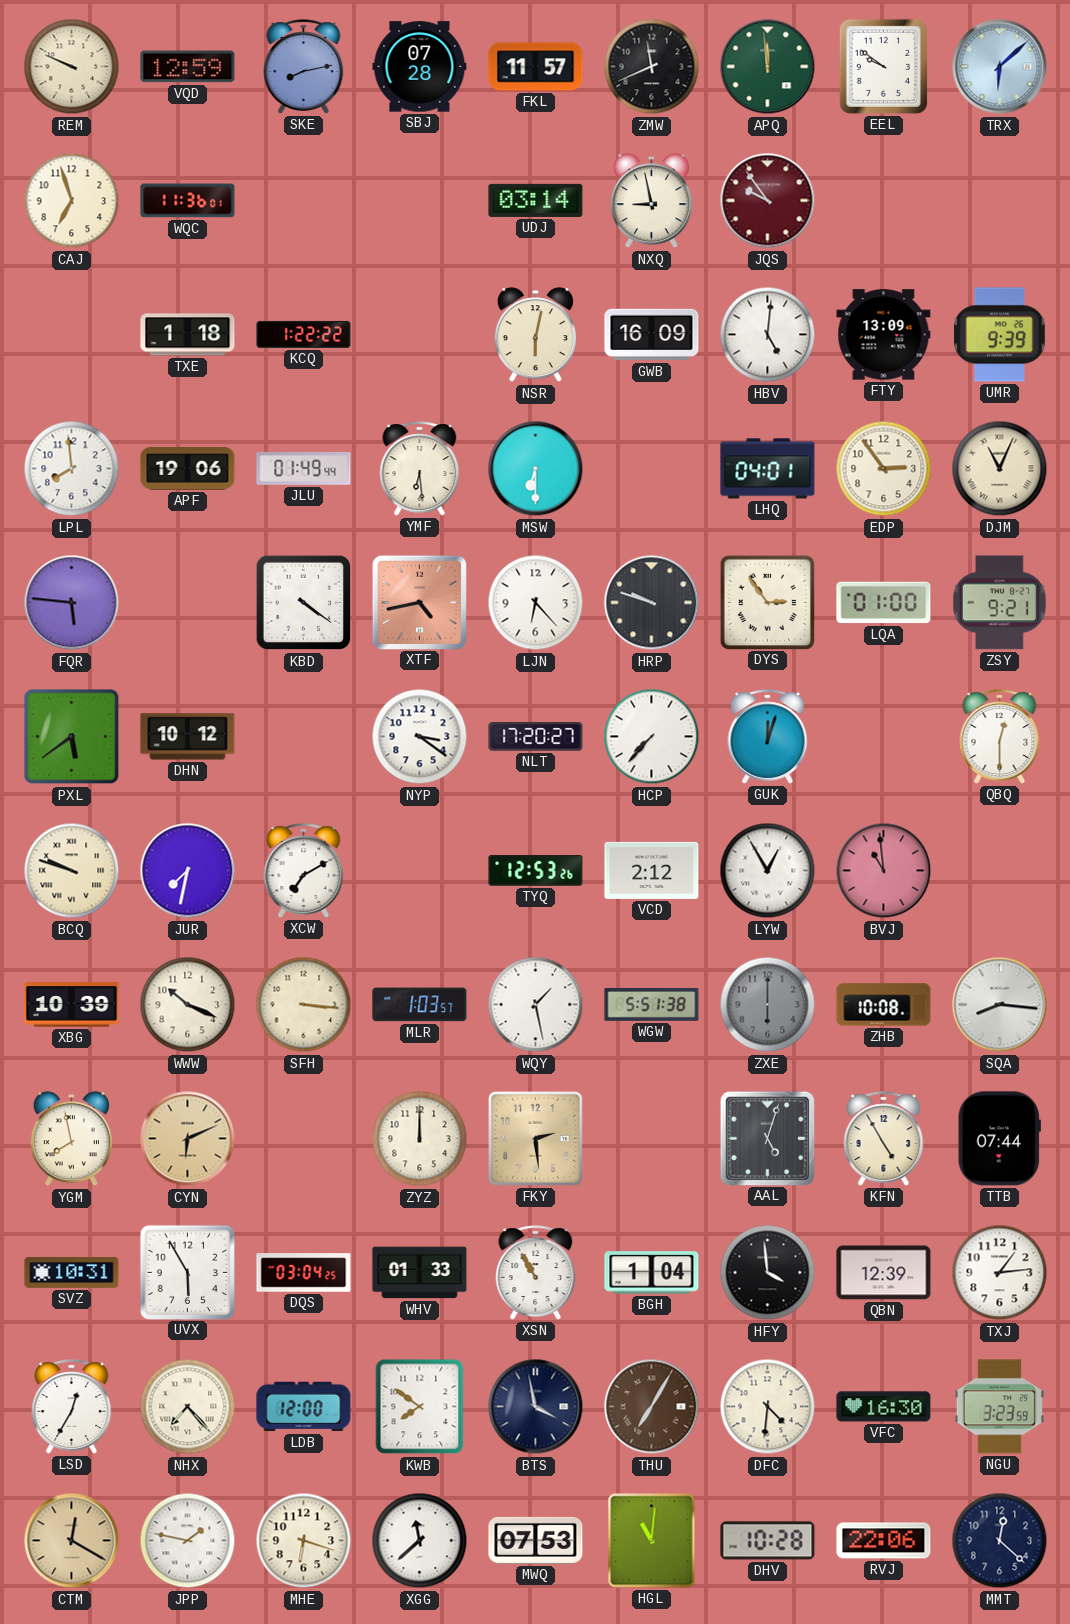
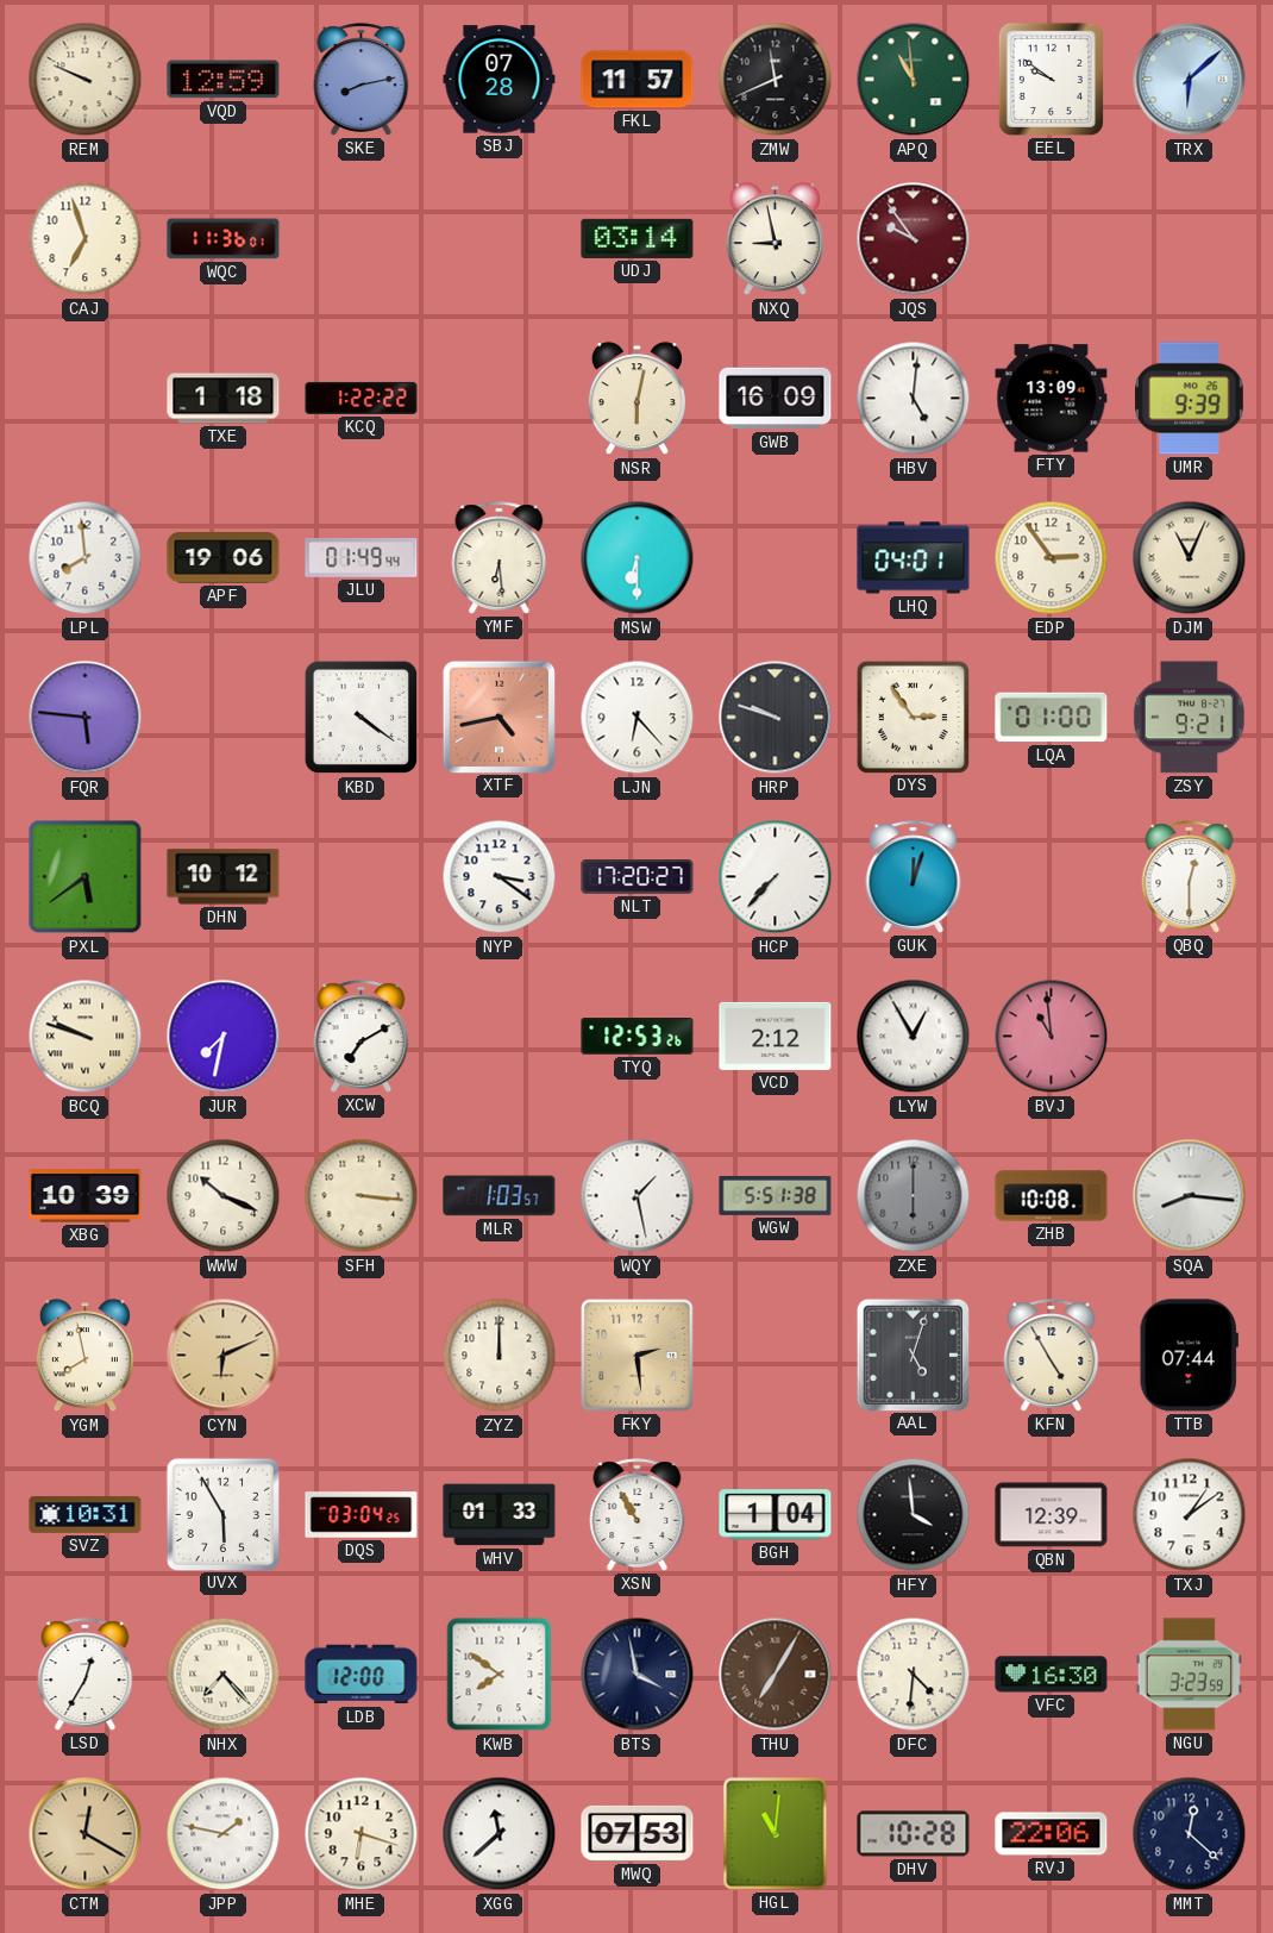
APQ: 11:59 -> 10:59
TXJ: 1:14 -> 1:09
